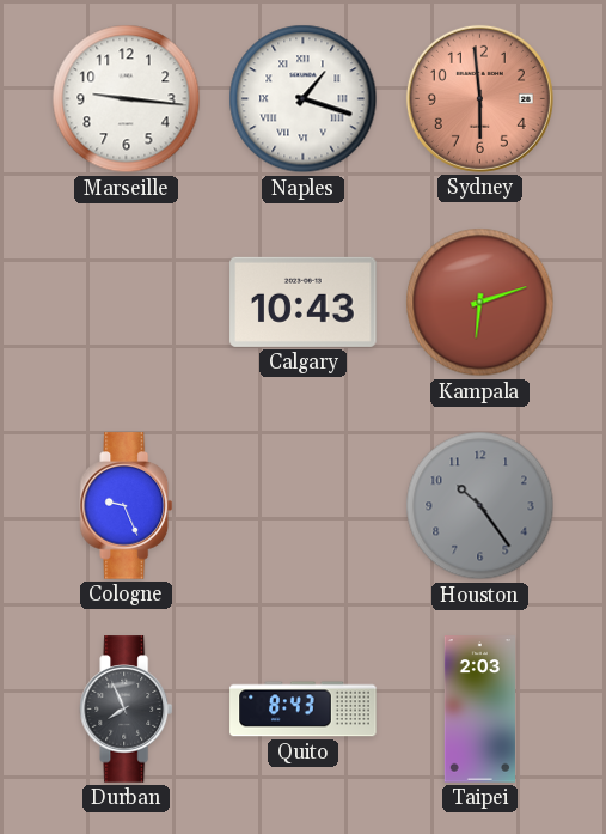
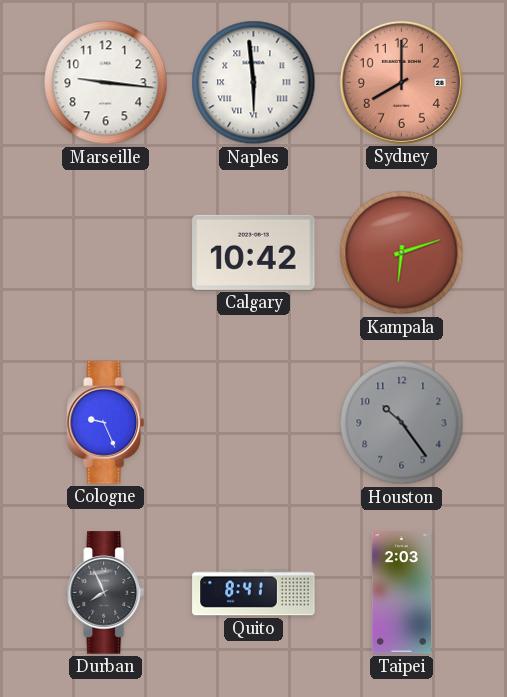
Naples: 1:18 -> 5:59
Sydney: 5:59 -> 8:00
Calgary: 10:43 -> 10:42
Quito: 8:43 -> 8:41
